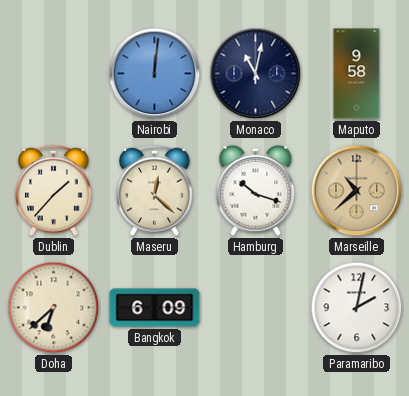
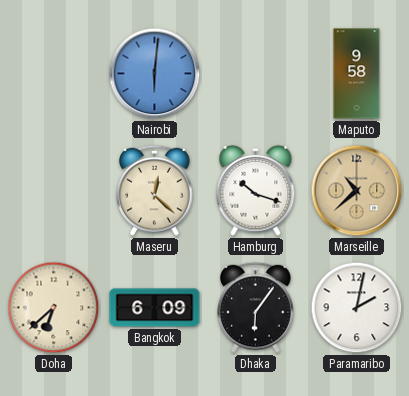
Nairobi: 12:01 -> 6:01
Monaco: 11:02 -> none
Dublin: 1:37 -> none
Dhaka: none -> 6:06
